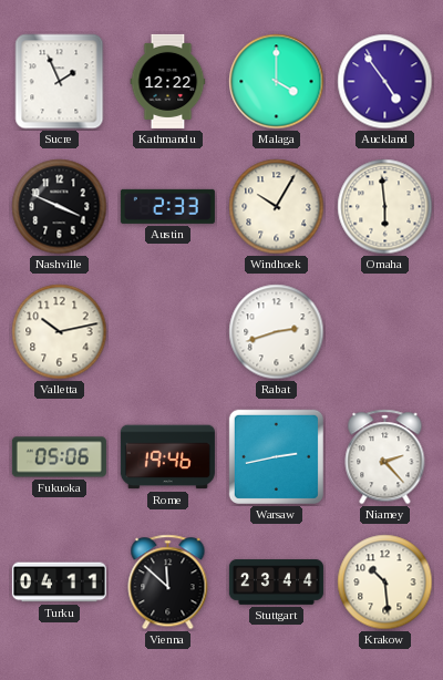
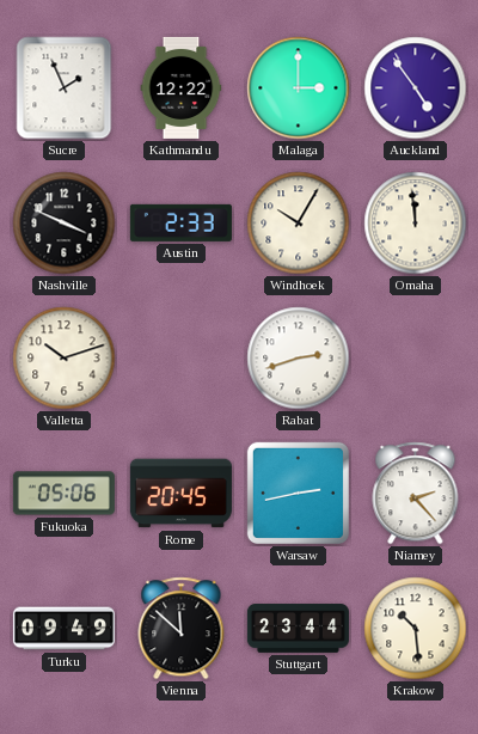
Malaga: 4:00 -> 3:00
Omaha: 5:59 -> 11:59
Valletta: 10:13 -> 10:12
Rome: 19:46 -> 20:45
Turku: 04:11 -> 09:49
